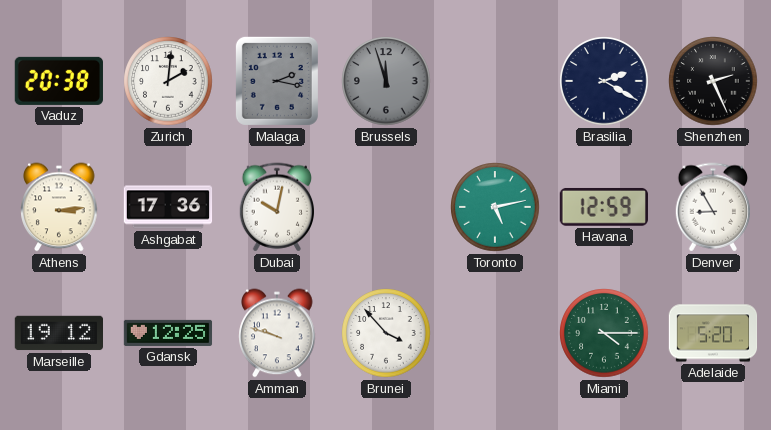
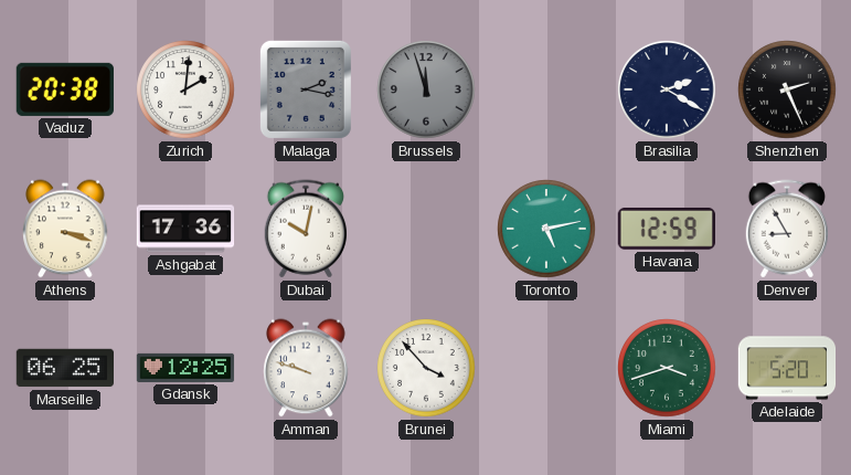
Athens: 3:14 -> 3:18
Marseille: 19:12 -> 06:25
Miami: 4:15 -> 3:42
